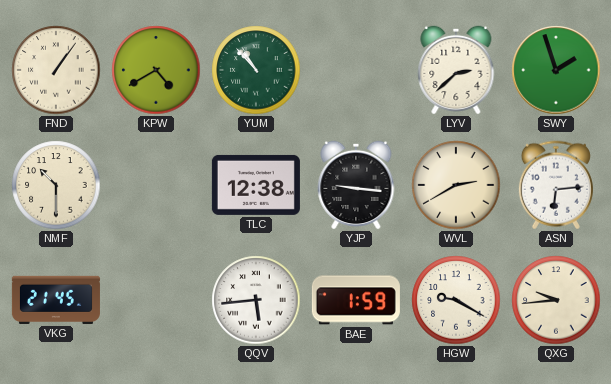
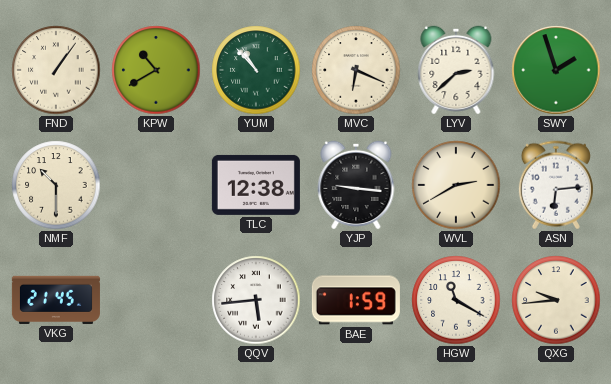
KPW: 4:40 -> 10:40
MVC: none -> 6:19
HGW: 9:20 -> 11:20
